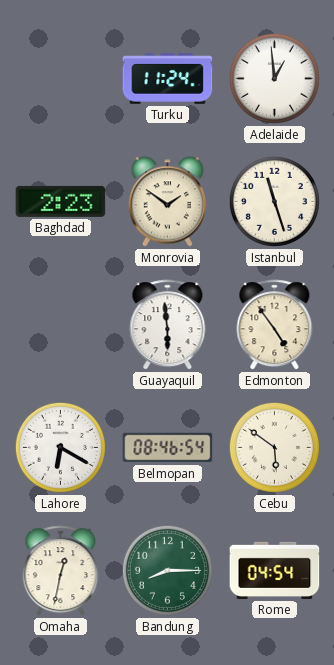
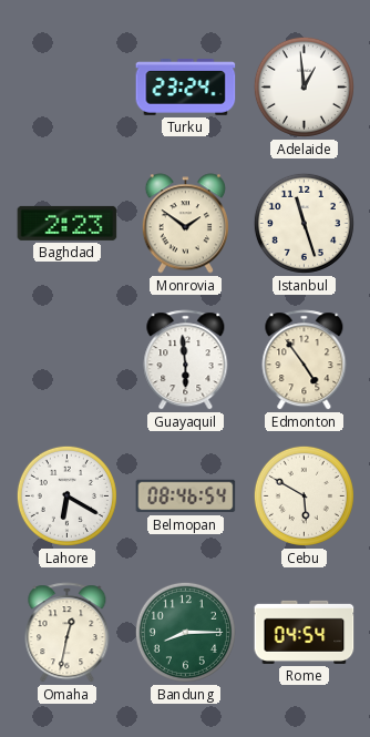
Turku: 11:24 -> 23:24
Cebu: 5:51 -> 5:50
